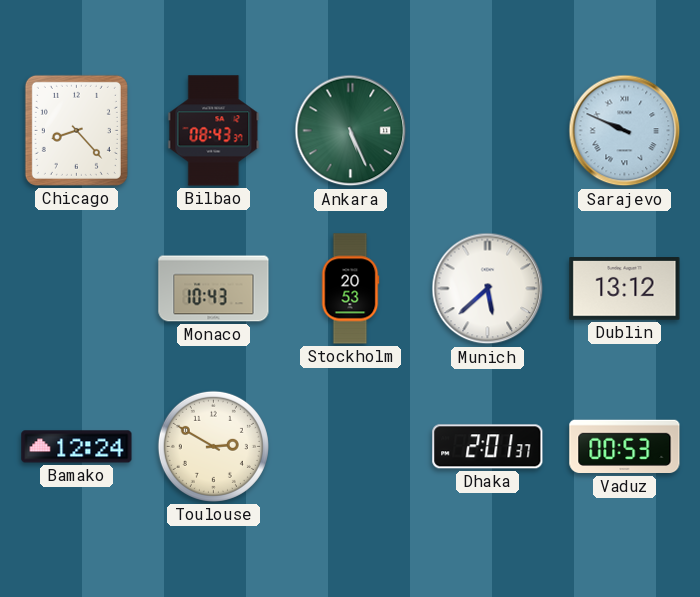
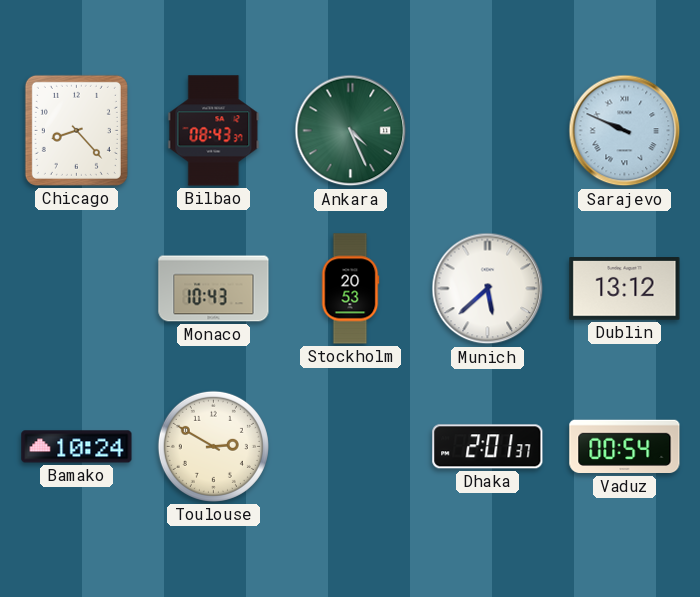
Ankara: 5:26 -> 4:26
Bamako: 12:24 -> 10:24
Vaduz: 00:53 -> 00:54
